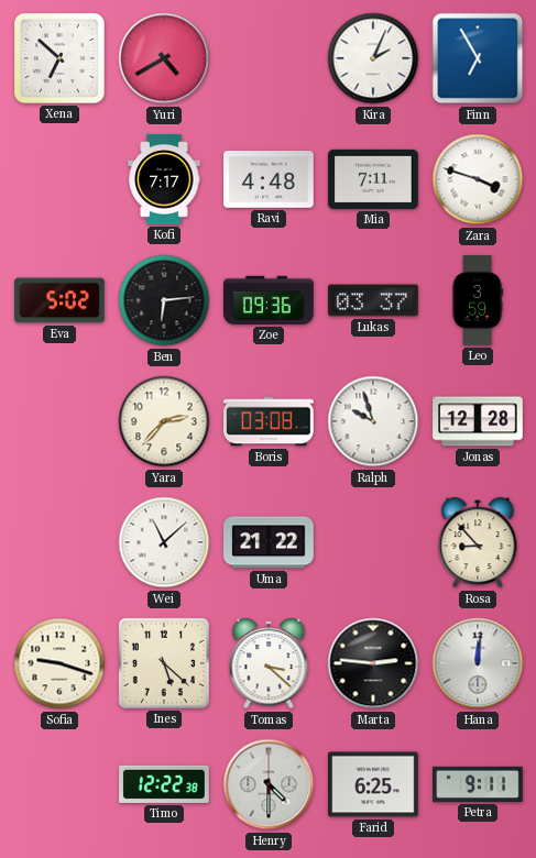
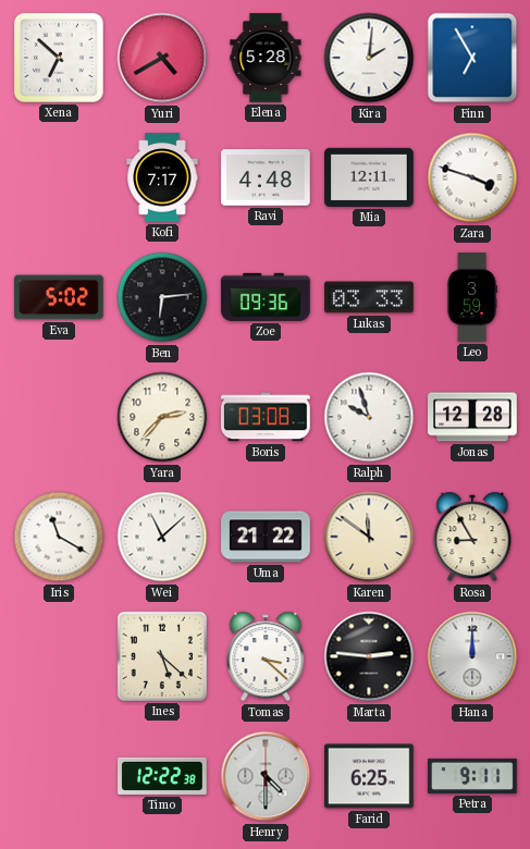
Elena: none -> 5:28
Kira: 2:04 -> 2:01
Mia: 7:11 -> 12:11
Lukas: 03:37 -> 03:33
Iris: none -> 11:20
Karen: none -> 11:51
Rosa: 8:53 -> 8:55
Sofia: 9:18 -> none
Hana: 12:01 -> 12:00
